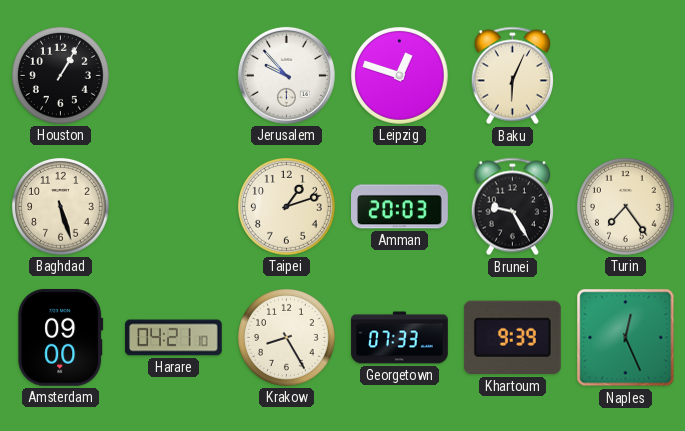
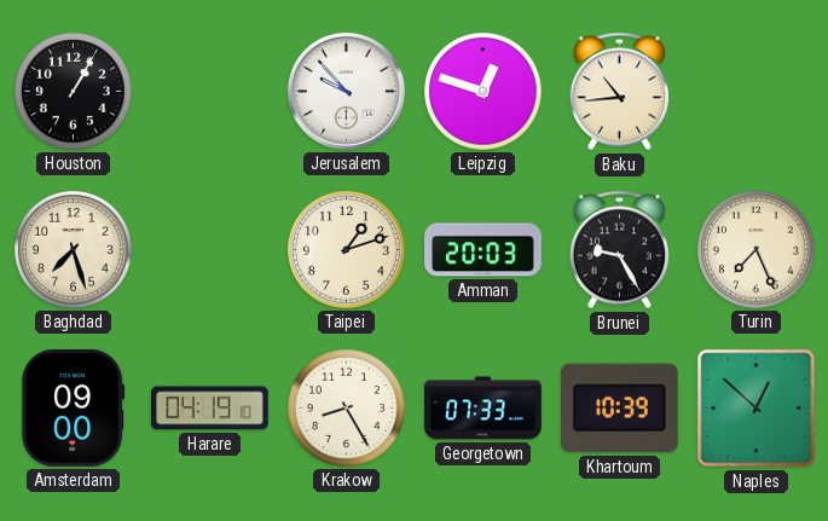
Baku: 6:04 -> 10:44
Baghdad: 5:27 -> 7:27
Turin: 7:24 -> 7:26
Harare: 04:21 -> 04:19
Khartoum: 9:39 -> 10:39
Naples: 12:26 -> 12:52
